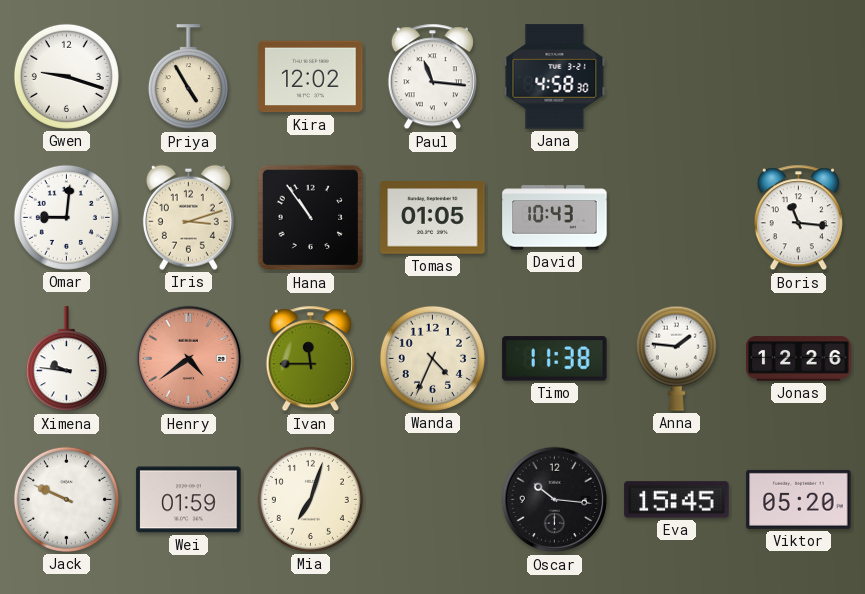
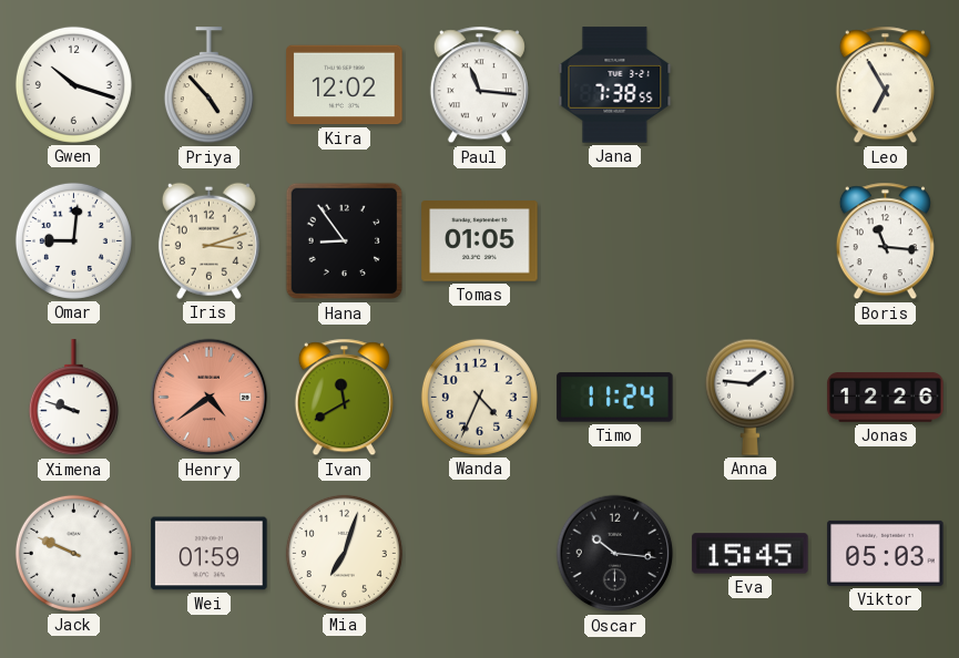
Gwen: 9:18 -> 10:18
Priya: 4:55 -> 4:53
Jana: 4:58 -> 7:38
Leo: none -> 6:55
Hana: 10:54 -> 8:54
David: 10:43 -> none
Ximena: 9:46 -> 9:48
Ivan: 11:45 -> 11:40
Timo: 11:38 -> 11:24
Viktor: 05:20 -> 05:03
